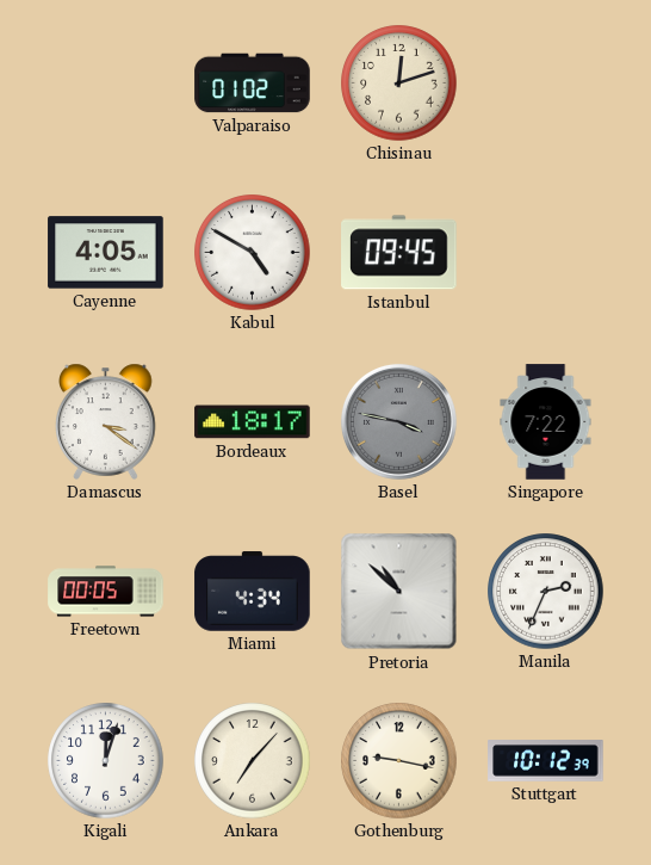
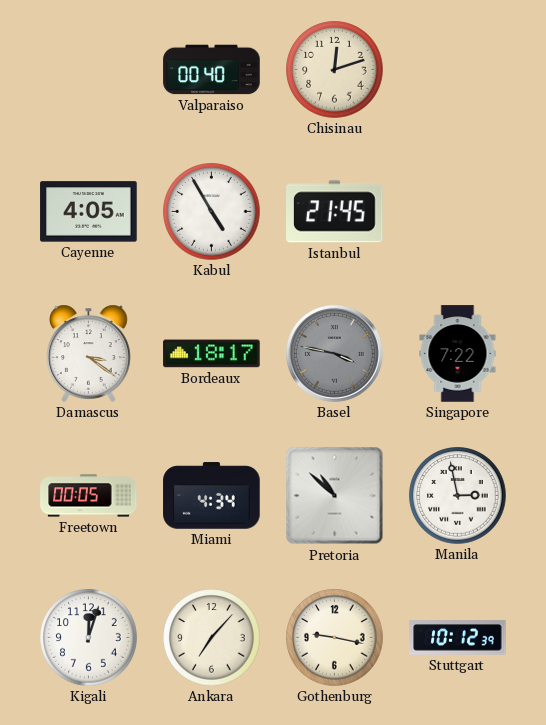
Valparaiso: 01:02 -> 00:40
Kabul: 4:50 -> 4:55
Istanbul: 09:45 -> 21:45
Manila: 2:34 -> 2:58
